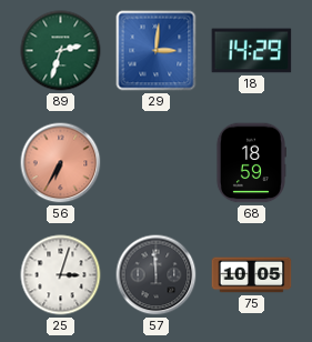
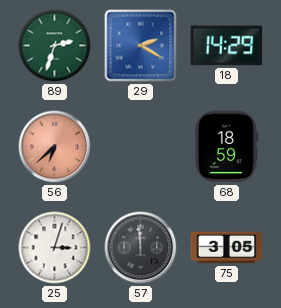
29: 3:01 -> 2:20
56: 6:35 -> 6:38
75: 10:05 -> 3:05
